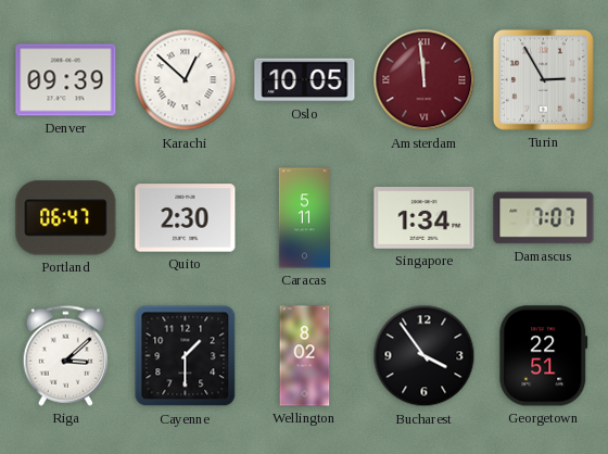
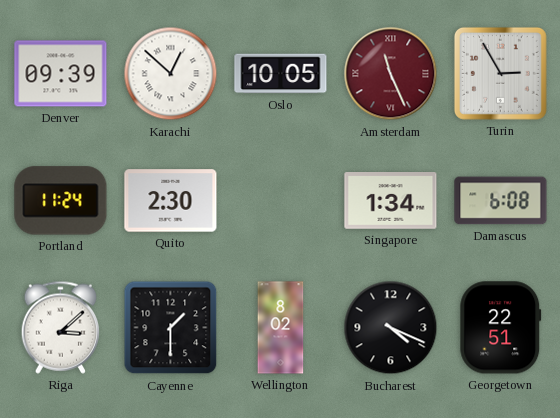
Amsterdam: 11:59 -> 11:26
Portland: 06:47 -> 11:24
Caracas: 5:11 -> none
Damascus: 7:07 -> 6:08
Bucharest: 3:54 -> 4:19
